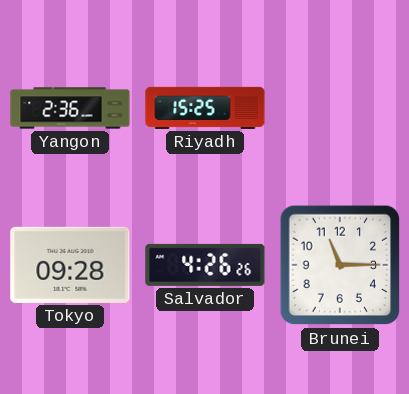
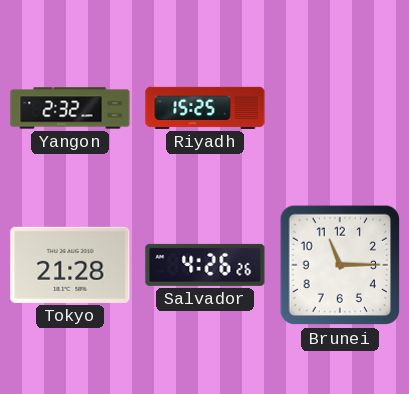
Yangon: 2:36 -> 2:32
Tokyo: 09:28 -> 21:28
